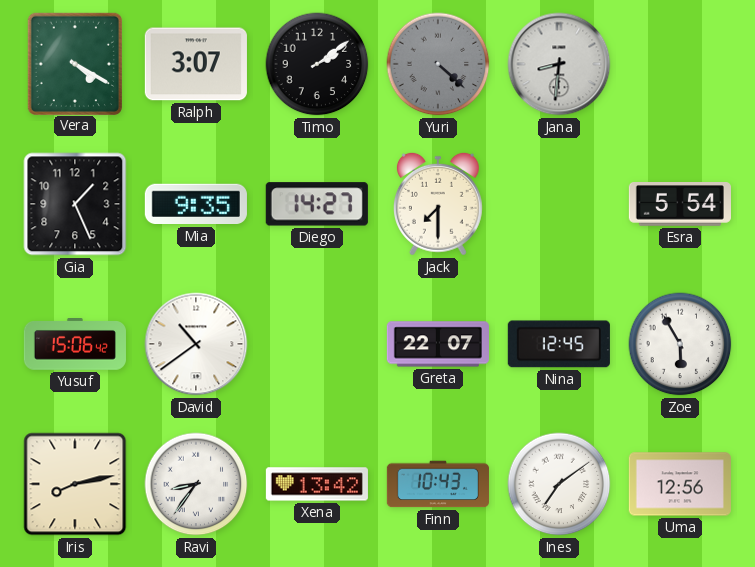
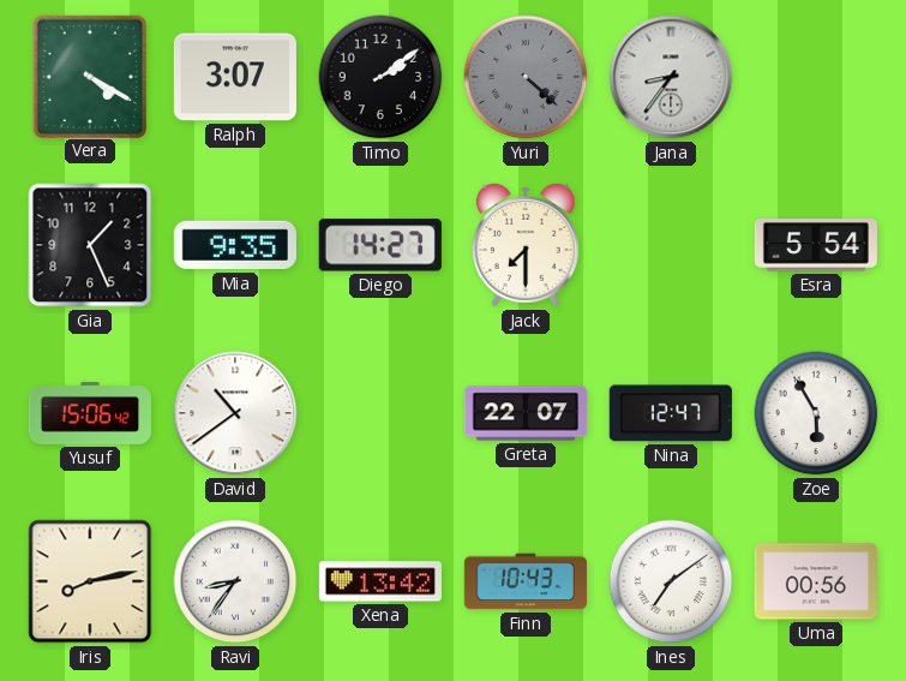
Jana: 8:31 -> 8:36
Nina: 12:45 -> 12:47
Uma: 12:56 -> 00:56
